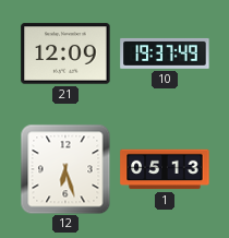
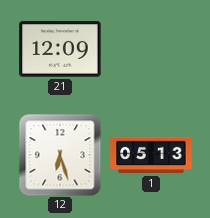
10: 19:37 -> none
